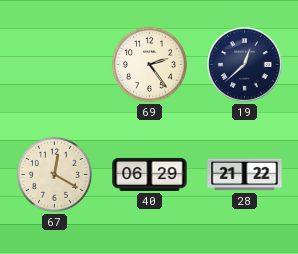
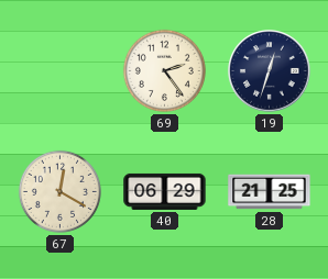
19: 12:38 -> 12:33
28: 21:22 -> 21:25
